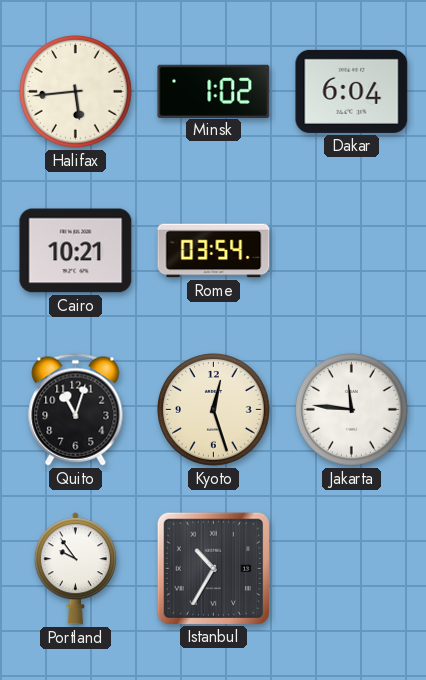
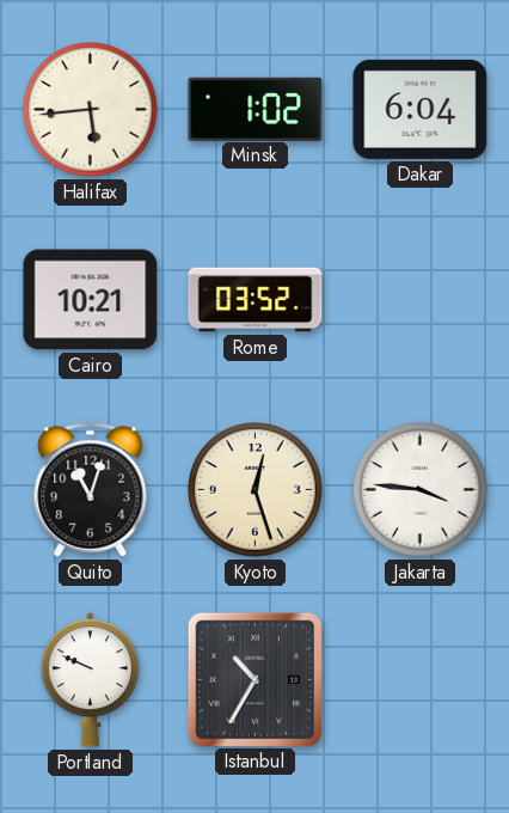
Rome: 03:54 -> 03:52
Jakarta: 11:46 -> 3:46
Portland: 9:54 -> 9:49
